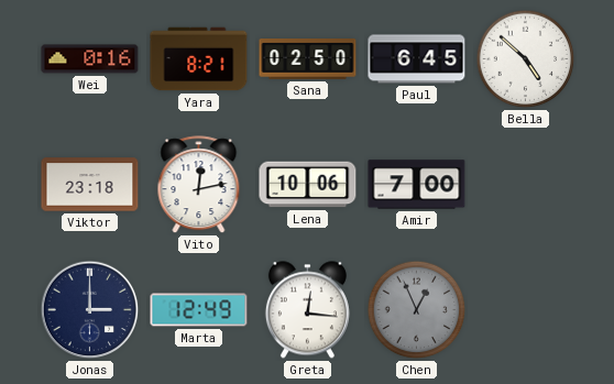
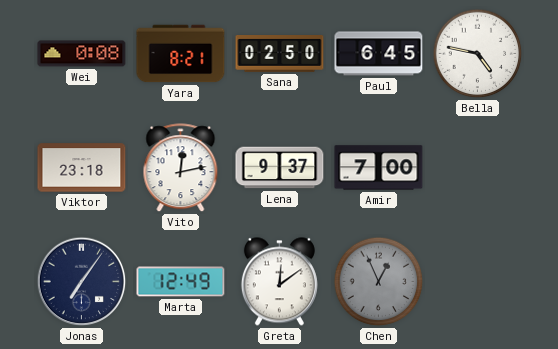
Wei: 0:16 -> 0:08
Bella: 4:52 -> 4:47
Lena: 10:06 -> 9:37
Jonas: 3:00 -> 7:06
Greta: 12:16 -> 12:09
